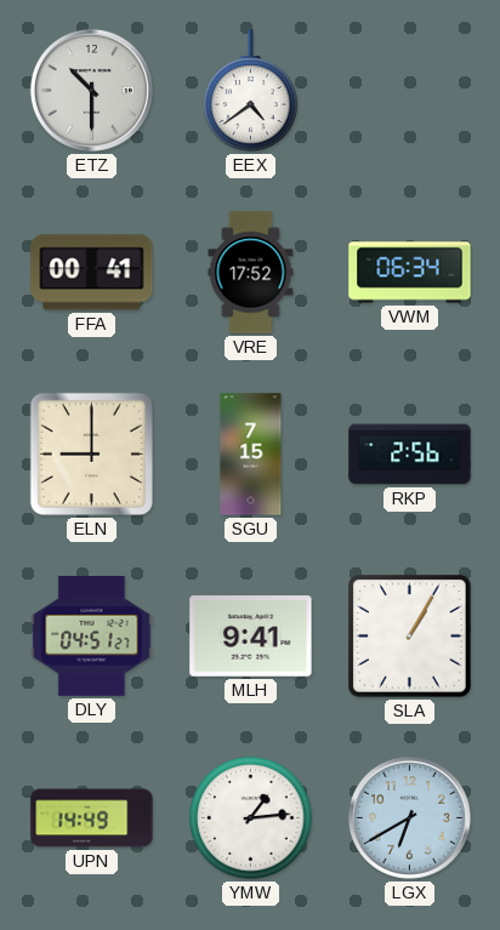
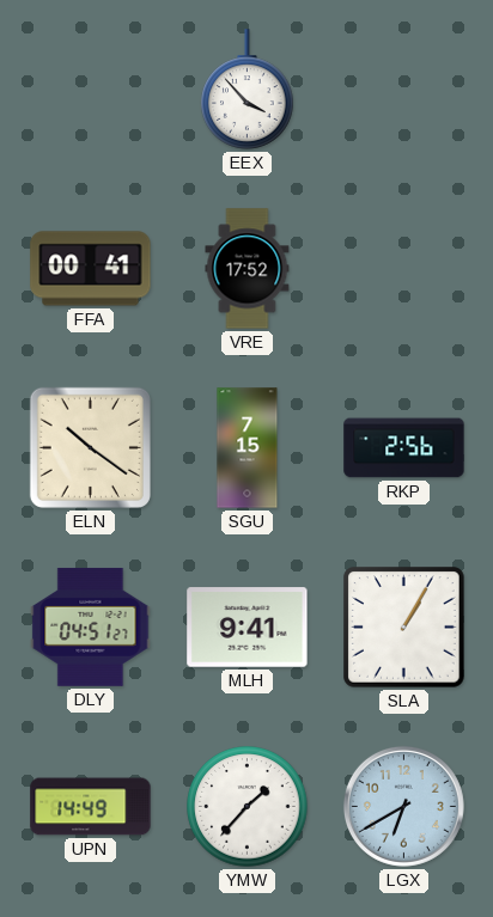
ETZ: 10:30 -> none
EEX: 4:39 -> 3:53
VWM: 06:34 -> none
ELN: 9:00 -> 10:21
YMW: 1:14 -> 1:37
